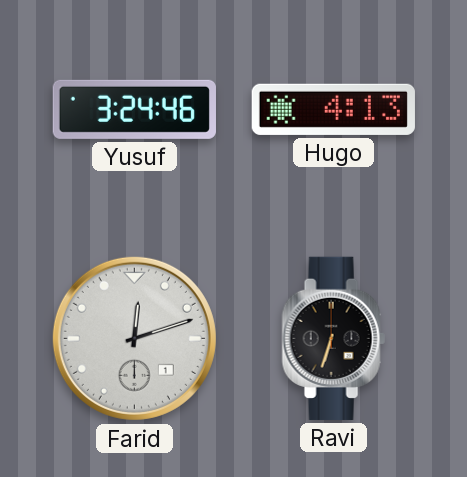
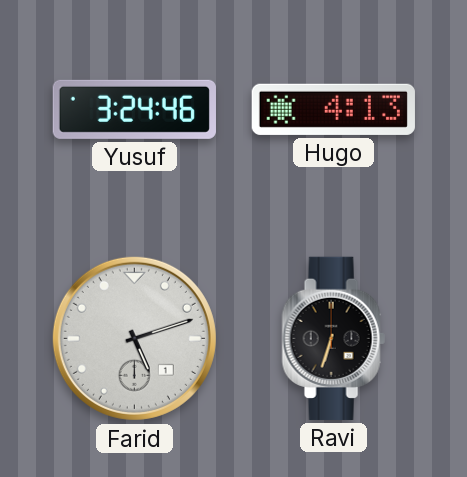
Farid: 12:12 -> 5:12
